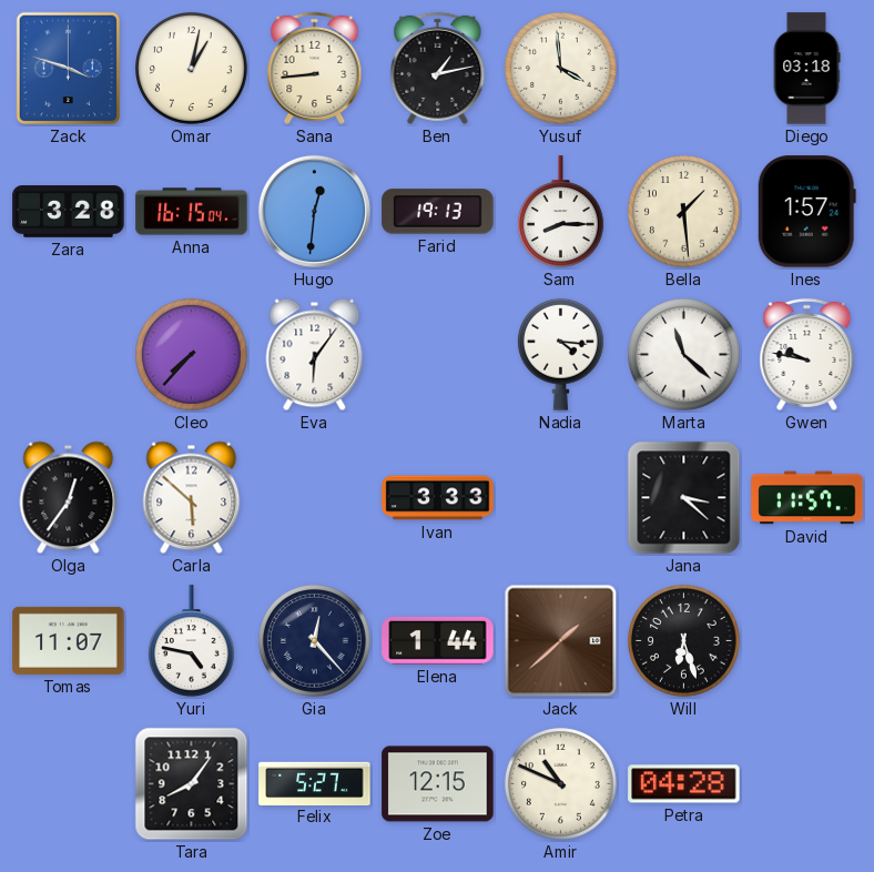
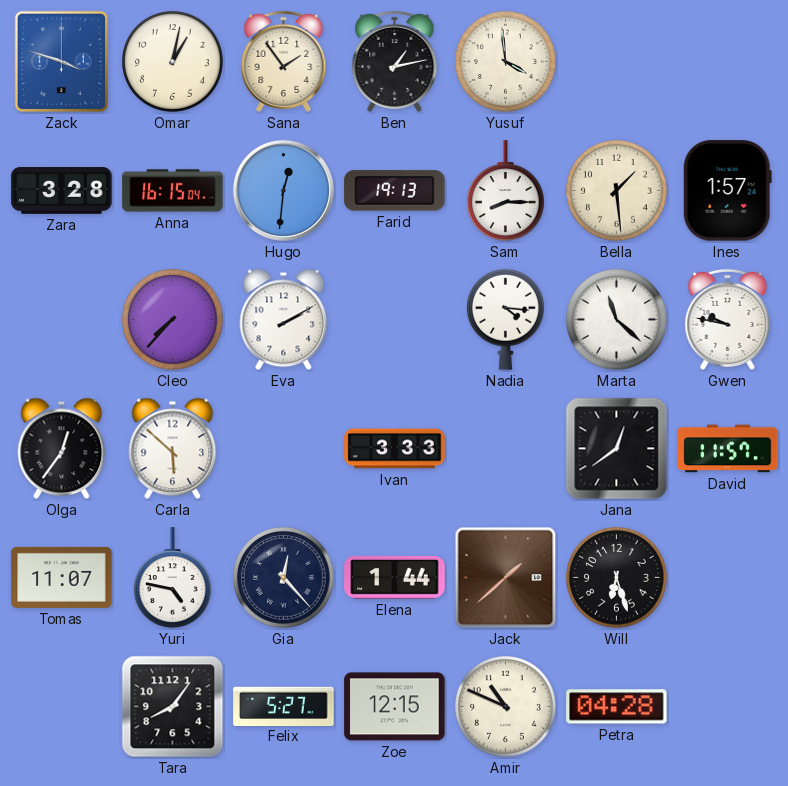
Sana: 8:44 -> 1:54
Diego: 03:18 -> none
Eva: 6:06 -> 2:10
Jana: 3:22 -> 12:39
